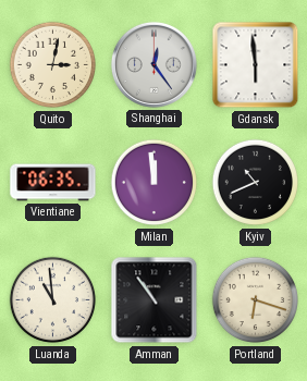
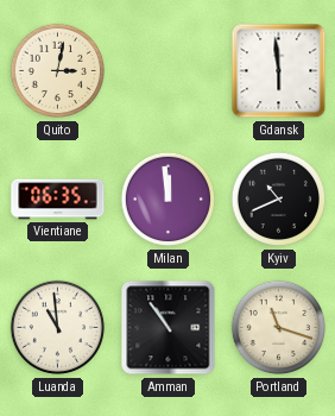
Shanghai: 12:24 -> none
Portland: 6:18 -> 11:18
